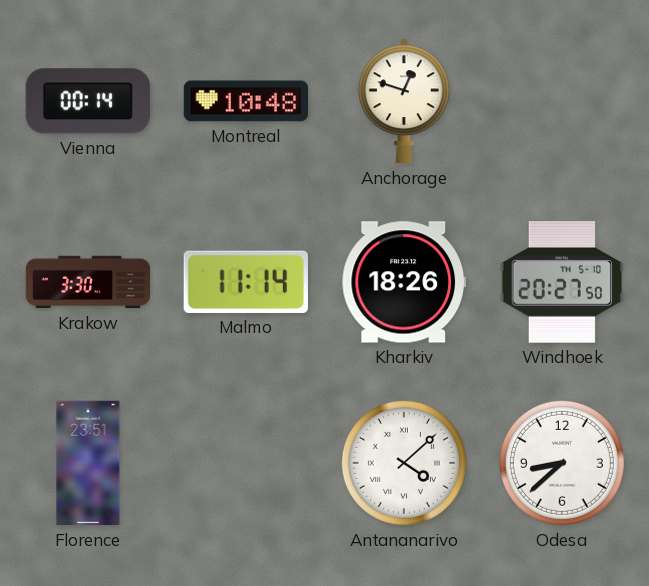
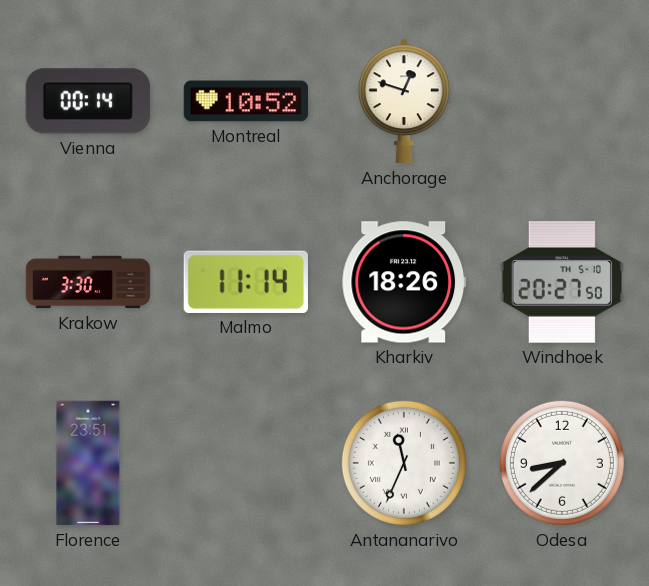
Montreal: 10:48 -> 10:52
Antananarivo: 4:08 -> 11:34
